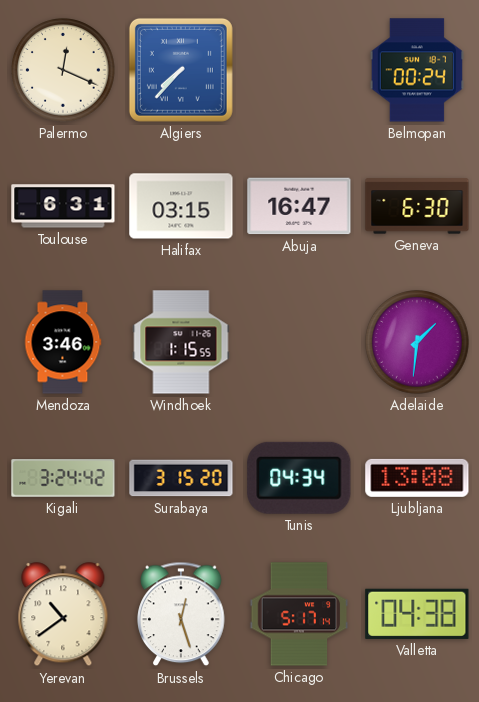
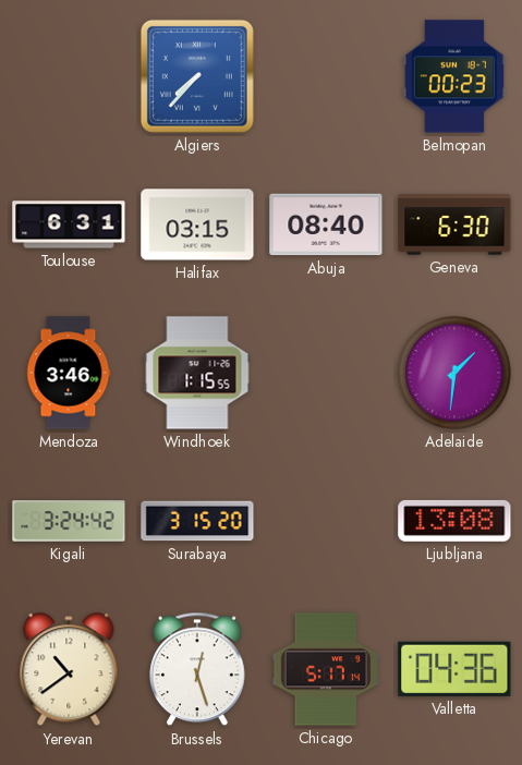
Palermo: 12:19 -> none
Belmopan: 00:24 -> 00:23
Abuja: 16:47 -> 08:40
Tunis: 04:34 -> none
Valletta: 04:38 -> 04:36
